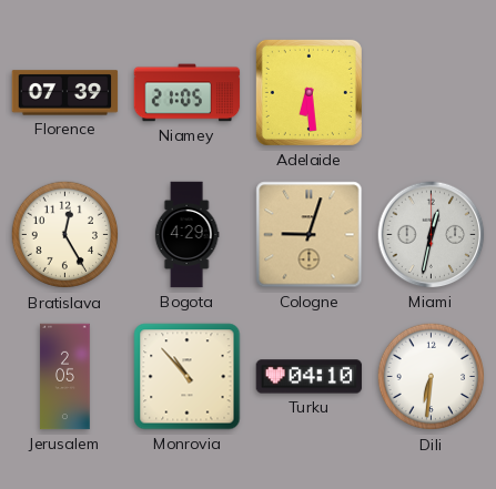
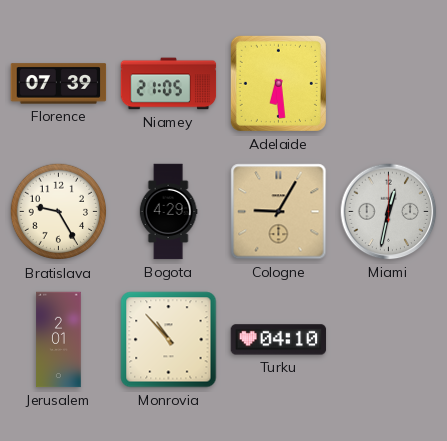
Bratislava: 12:25 -> 9:25
Cologne: 9:03 -> 9:05
Jerusalem: 2:05 -> 2:01
Dili: 6:31 -> none
